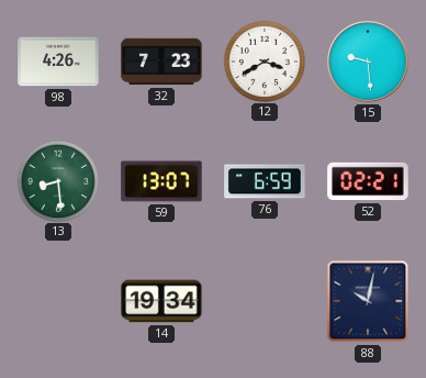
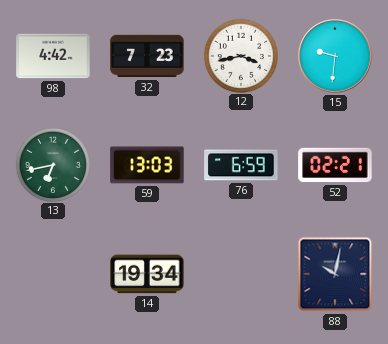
98: 4:26 -> 4:42
12: 3:40 -> 3:43
15: 9:29 -> 9:31
13: 8:29 -> 6:43
59: 13:07 -> 13:03
